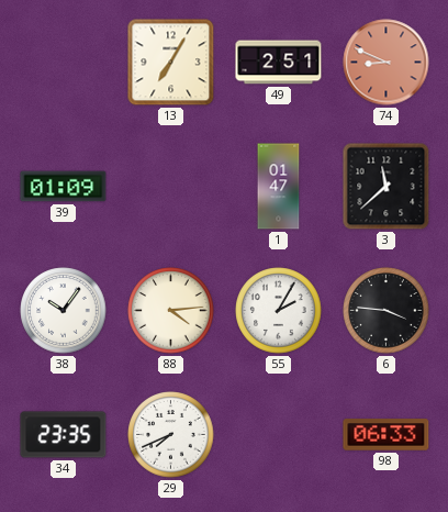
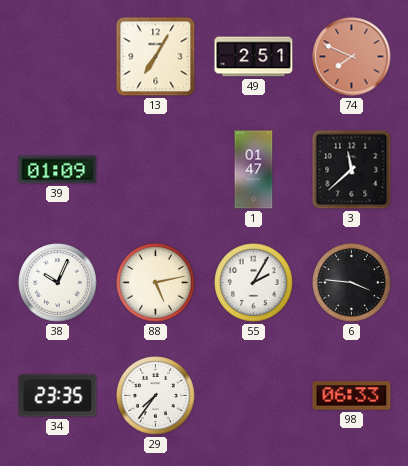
74: 8:49 -> 7:49
38: 10:06 -> 10:04
88: 4:14 -> 5:13
29: 7:41 -> 7:36
